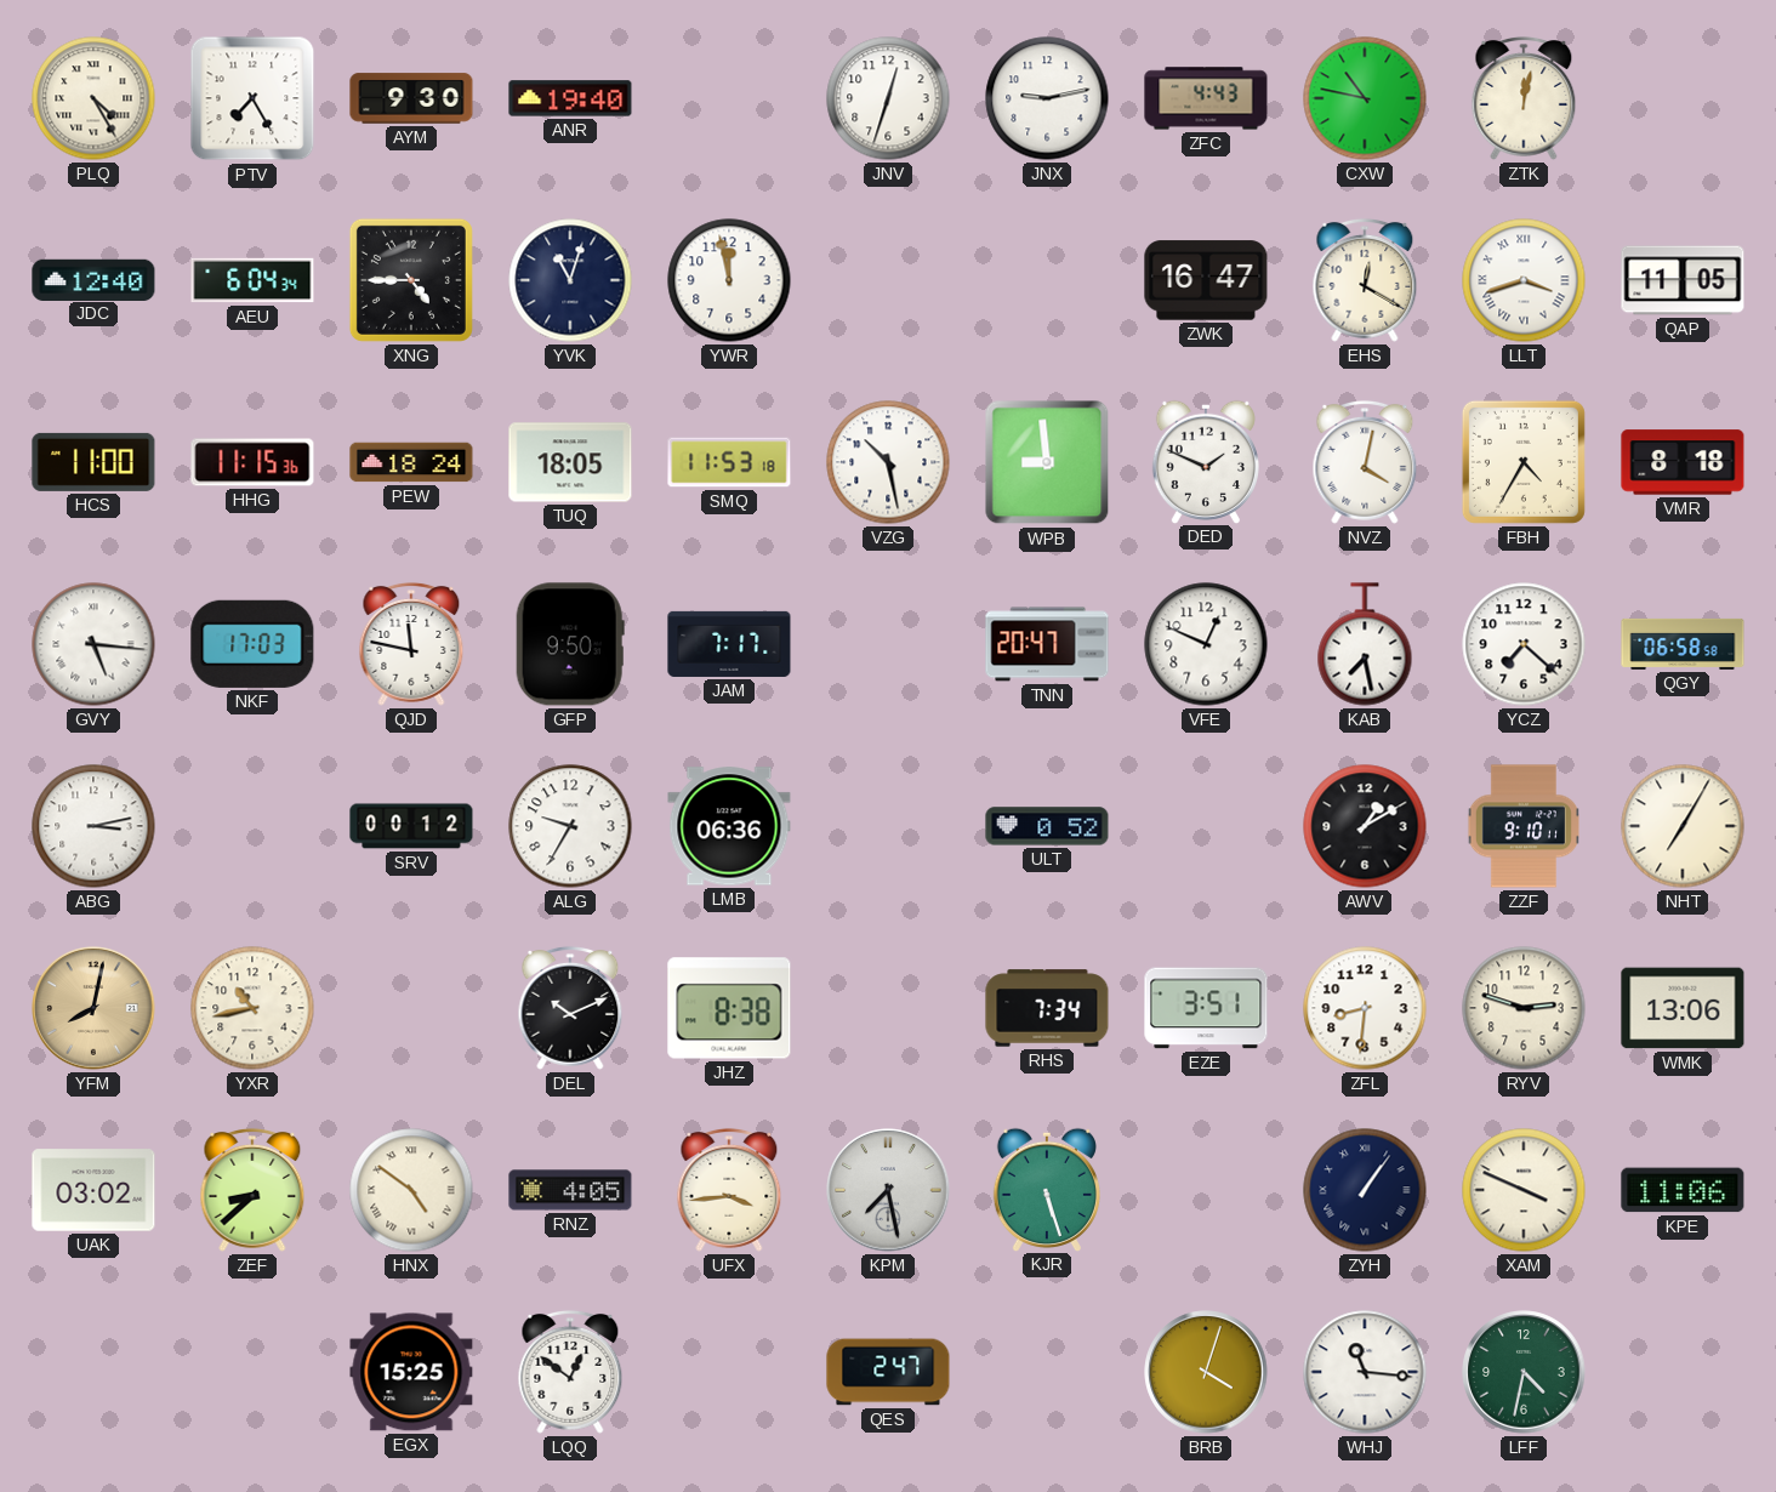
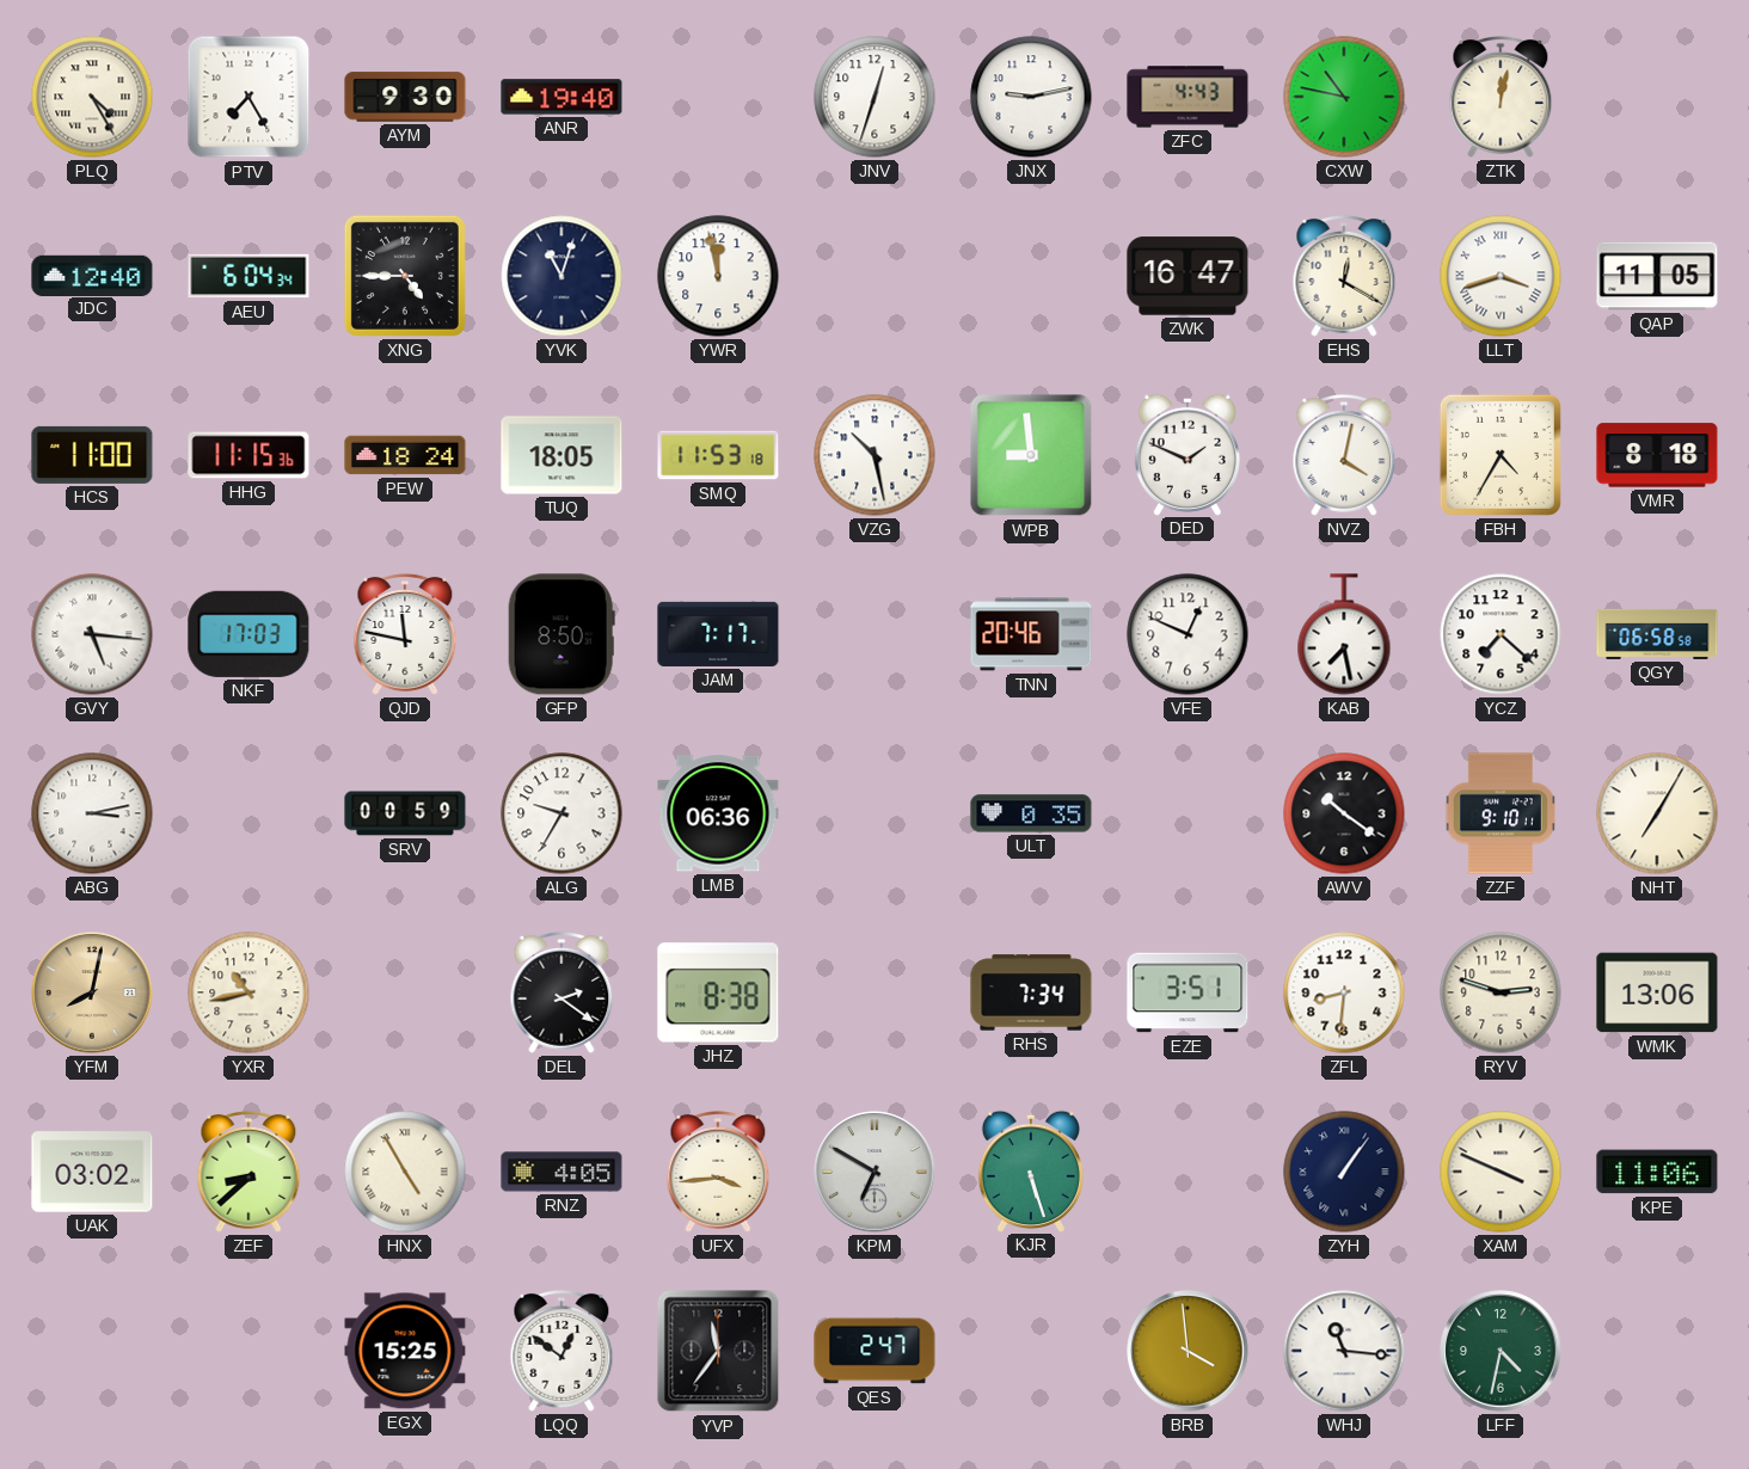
GFP: 9:50 -> 8:50
TNN: 20:47 -> 20:46
SRV: 00:12 -> 00:59
ULT: 0:52 -> 0:35
AWV: 1:10 -> 10:21
DEL: 10:11 -> 2:21
HNX: 4:51 -> 4:55
KPM: 7:28 -> 6:50
YVP: none -> 11:36
BRB: 4:03 -> 3:59
